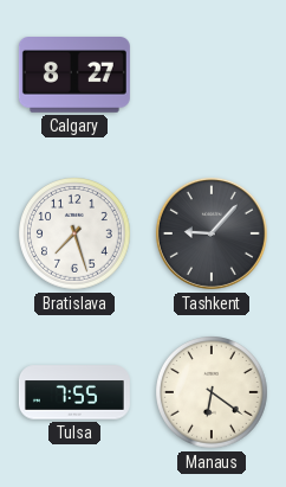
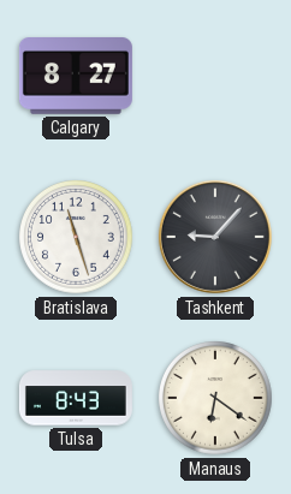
Bratislava: 7:27 -> 11:27
Tulsa: 7:55 -> 8:43
